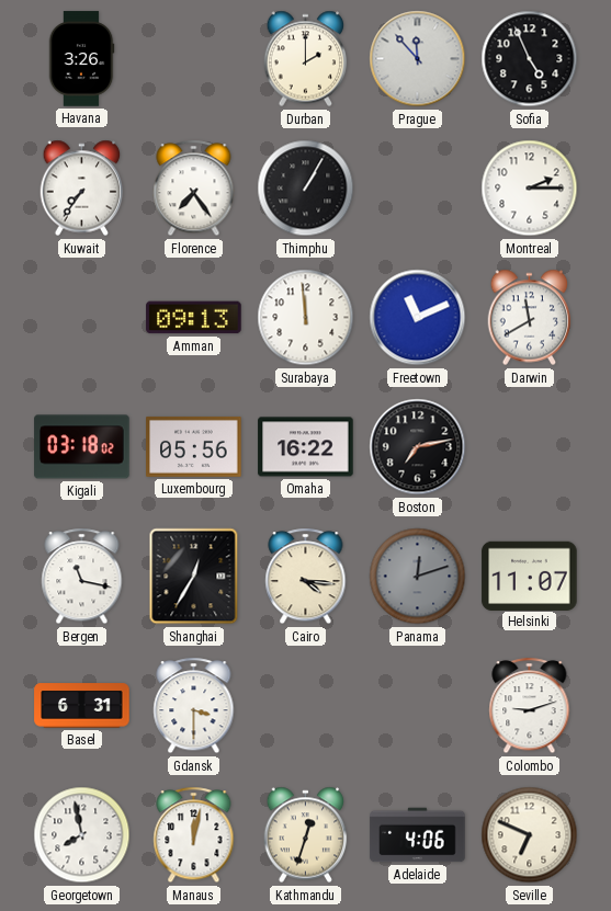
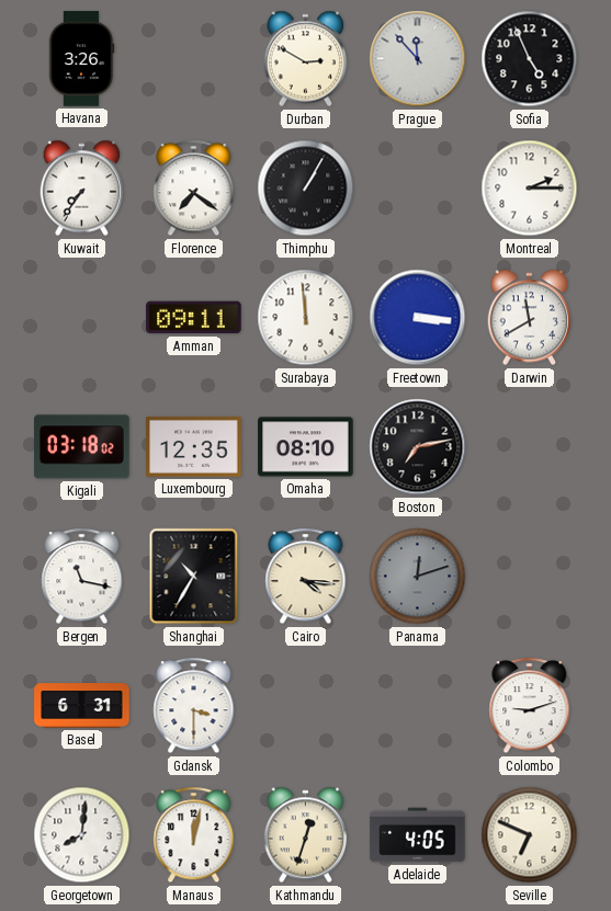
Durban: 2:00 -> 2:50
Florence: 7:24 -> 7:21
Amman: 09:13 -> 09:11
Freetown: 11:11 -> 3:16
Luxembourg: 05:56 -> 12:35
Omaha: 16:22 -> 08:10
Shanghai: 12:35 -> 10:35
Helsinki: 11:07 -> none
Georgetown: 7:58 -> 8:01
Adelaide: 4:06 -> 4:05
